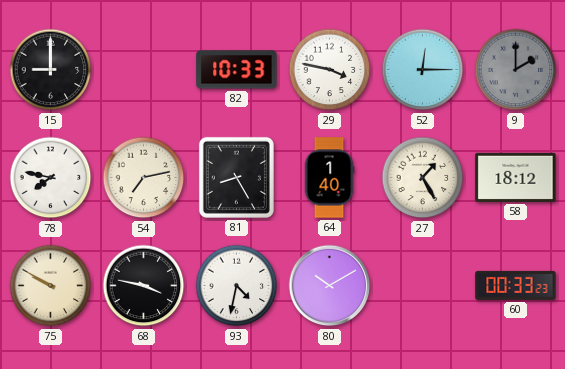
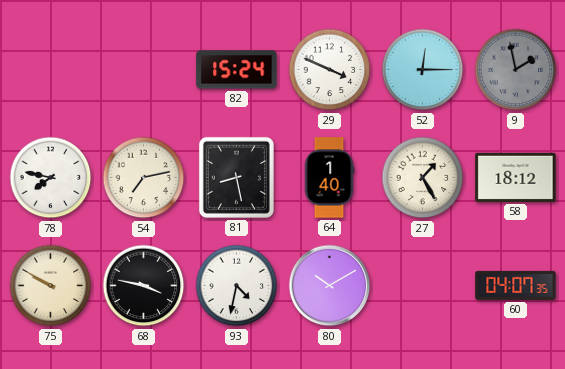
15: 9:00 -> none
82: 10:33 -> 15:24
29: 3:47 -> 3:49
9: 2:00 -> 1:58
81: 8:25 -> 8:28
60: 00:33 -> 04:07
